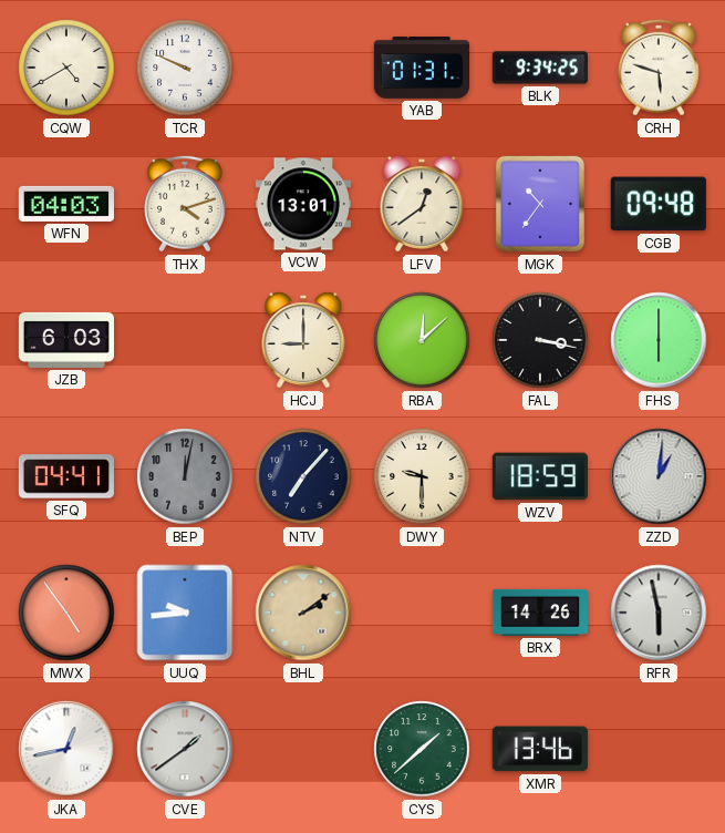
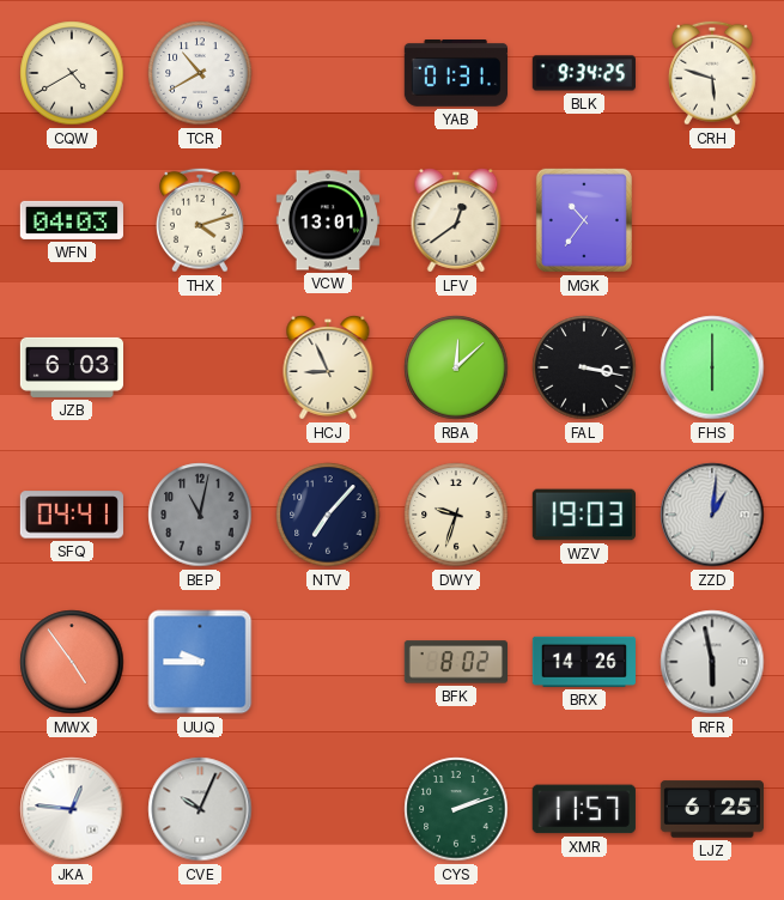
TCR: 9:49 -> 10:40
CGB: 09:48 -> none
HCJ: 9:00 -> 8:56
BEP: 12:02 -> 11:02
DWY: 9:30 -> 9:33
WZV: 18:59 -> 19:03
UUQ: 9:44 -> 9:45
BHL: 2:09 -> none
BFK: none -> 8:02
JKA: 12:43 -> 12:46
CVE: 1:39 -> 10:04
CYS: 1:38 -> 2:12
XMR: 13:46 -> 11:57
LJZ: none -> 6:25
